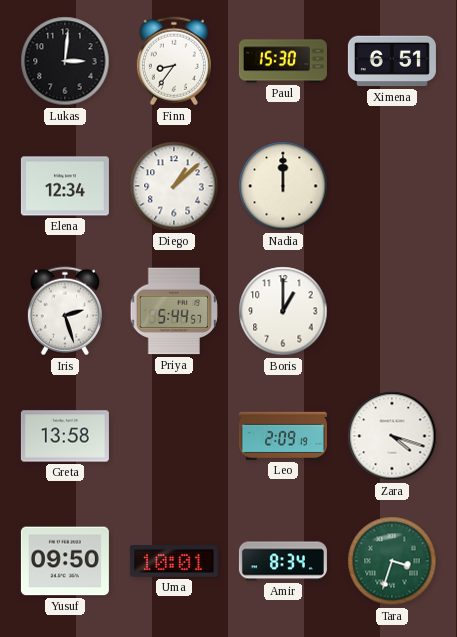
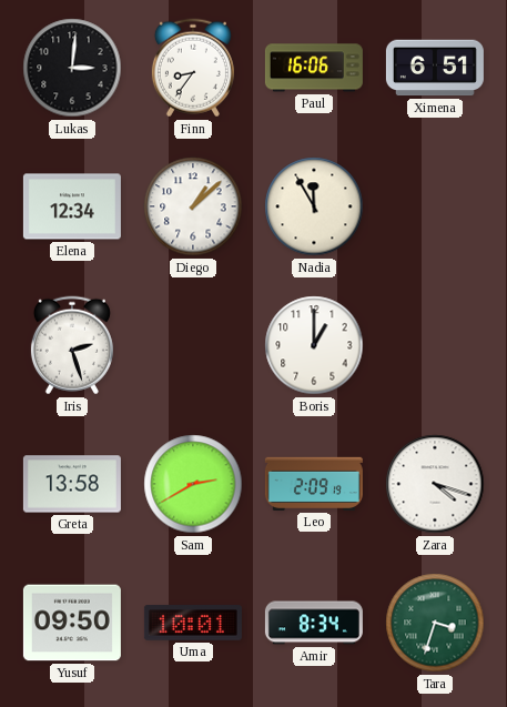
Paul: 15:30 -> 16:06
Nadia: 12:00 -> 11:55
Priya: 5:44 -> none
Sam: none -> 2:40
